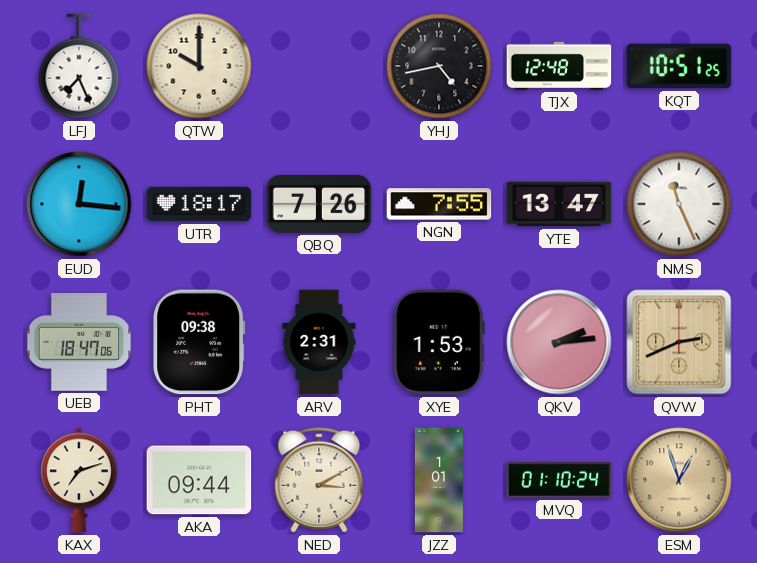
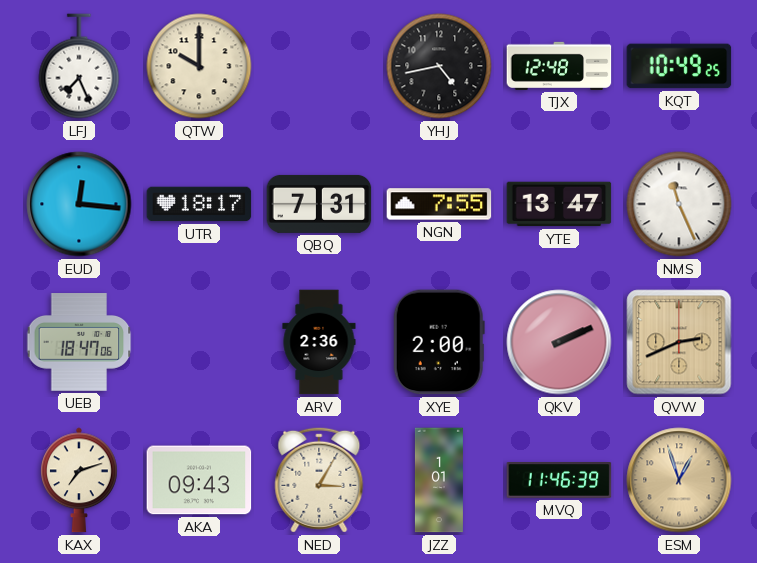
KQT: 10:51 -> 10:49
QBQ: 7:26 -> 7:31
PHT: 09:38 -> none
ARV: 2:31 -> 2:36
XYE: 1:53 -> 2:00
QKV: 2:14 -> 2:11
AKA: 09:44 -> 09:43
NED: 3:10 -> 3:05
MVQ: 01:10 -> 11:46
